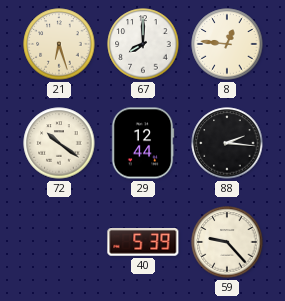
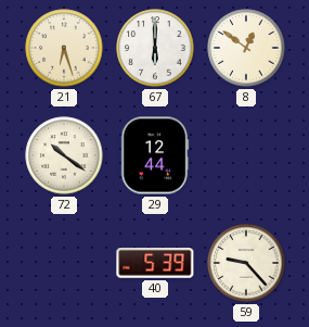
67: 8:00 -> 6:00
8: 12:46 -> 12:51
88: 2:16 -> none
